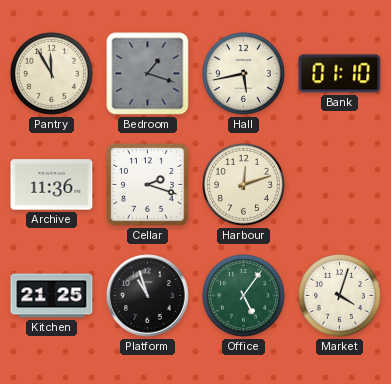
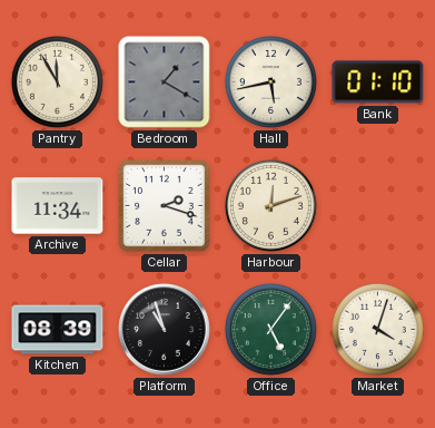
Bedroom: 1:18 -> 1:20
Archive: 11:36 -> 11:34
Kitchen: 21:25 -> 08:39
